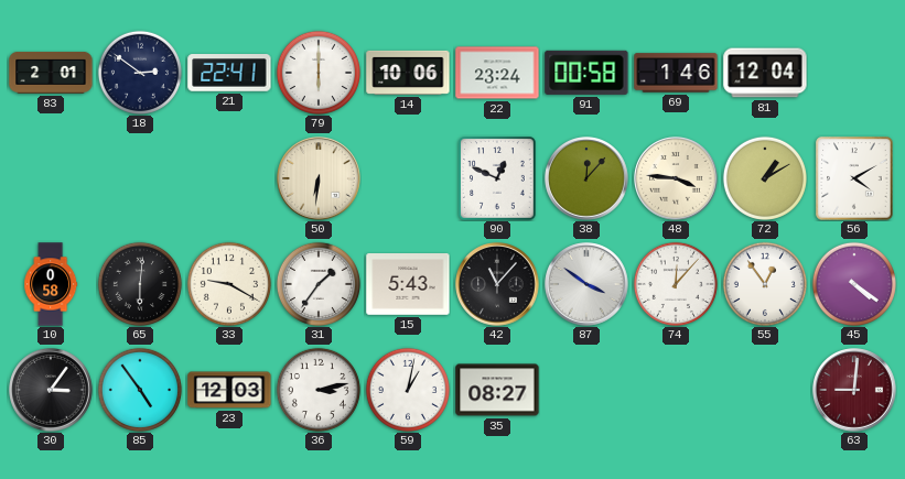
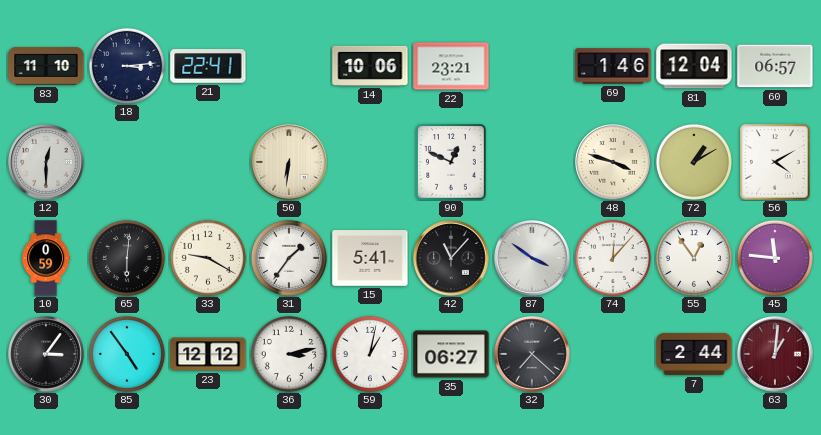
83: 2:01 -> 11:10
18: 2:51 -> 3:14
79: 6:00 -> none
22: 23:24 -> 23:21
91: 00:58 -> none
60: none -> 06:57
12: none -> 12:30
38: 12:07 -> none
48: 3:46 -> 3:48
10: 0:58 -> 0:59
15: 5:43 -> 5:41
45: 4:21 -> 11:46
23: 12:03 -> 12:12
35: 08:27 -> 06:27
32: none -> 7:22
7: none -> 2:44
63: 9:01 -> 1:01
